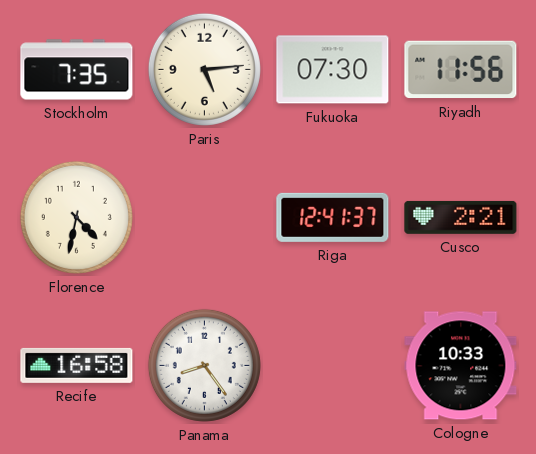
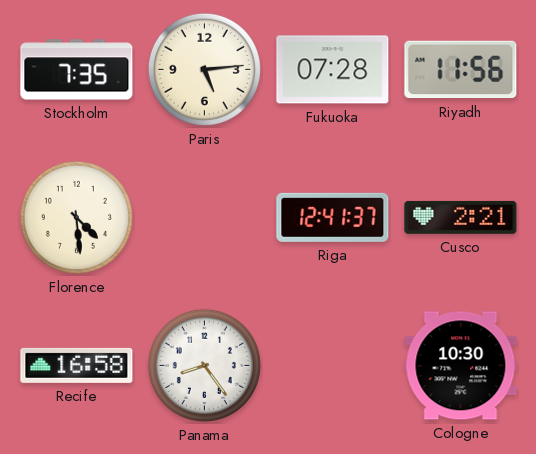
Fukuoka: 07:30 -> 07:28
Florence: 4:32 -> 4:29
Cologne: 10:33 -> 10:30
